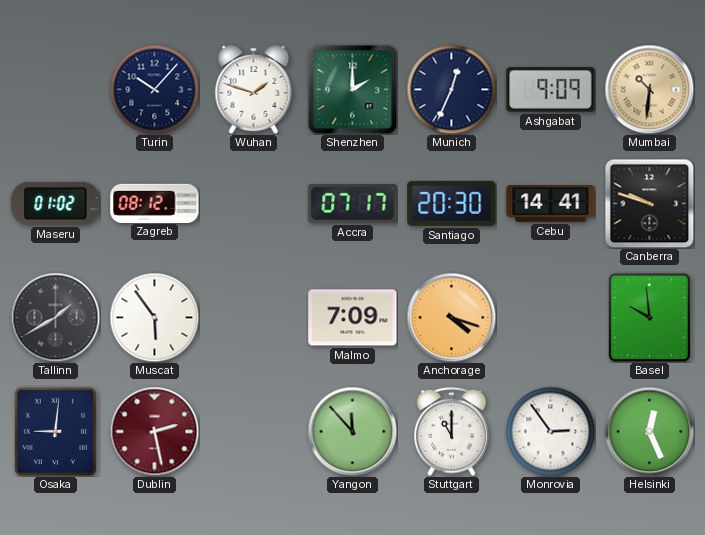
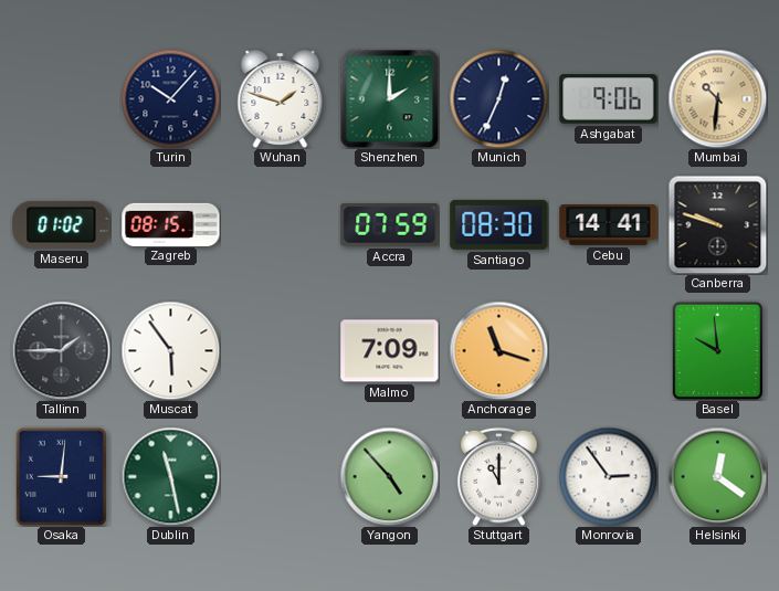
Ashgabat: 9:09 -> 9:06
Zagreb: 08:12 -> 08:15
Accra: 07:17 -> 07:59
Santiago: 20:30 -> 08:30
Tallinn: 1:40 -> 1:45
Anchorage: 4:18 -> 11:18
Dublin: 2:28 -> 11:28
Dublin dial: burgundy -> green
Yangon: 11:53 -> 4:53
Helsinki: 12:26 -> 12:21
